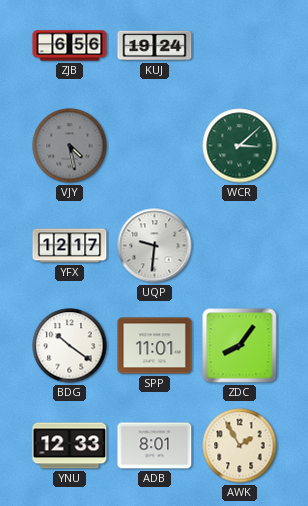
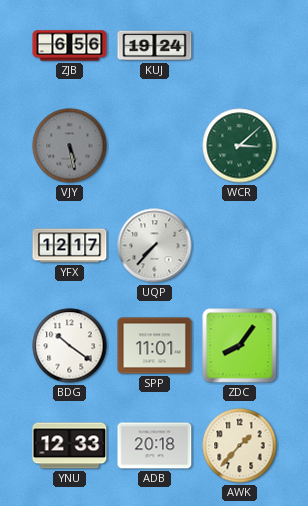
VJY: 4:28 -> 5:28
UQP: 9:31 -> 7:37
ADB: 8:01 -> 20:18
AWK: 1:55 -> 1:37
